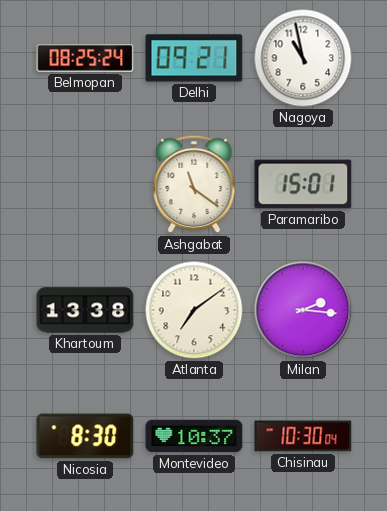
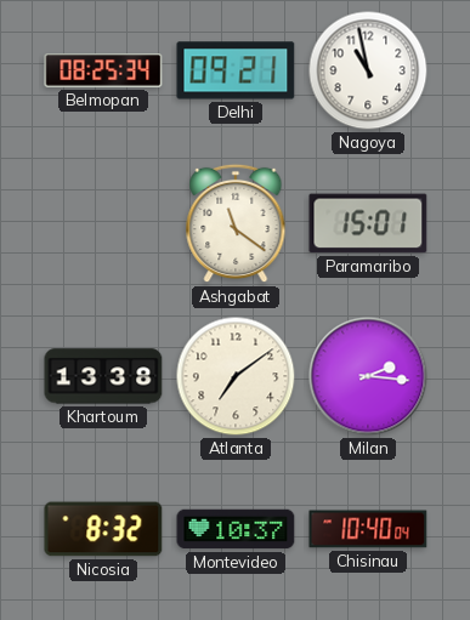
Belmopan: 08:25:24 -> 08:25:34
Nicosia: 8:30 -> 8:32
Chisinau: 10:30 -> 10:40
